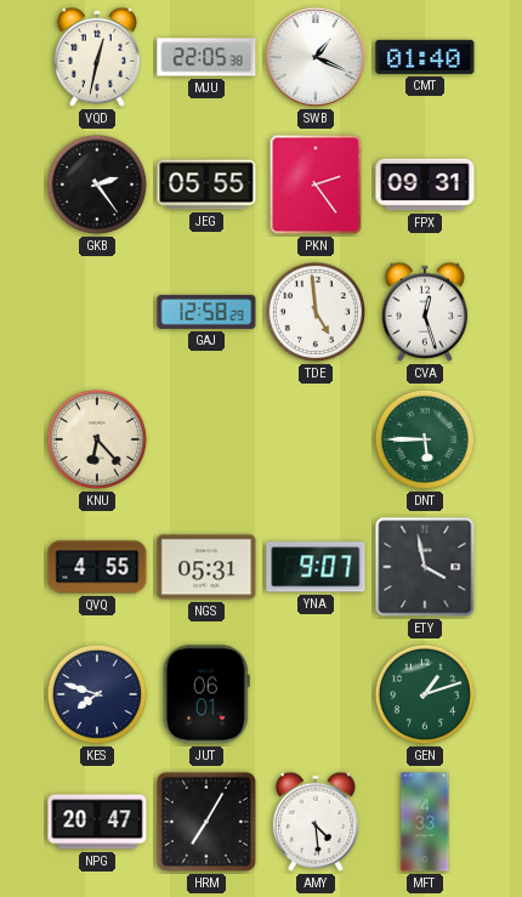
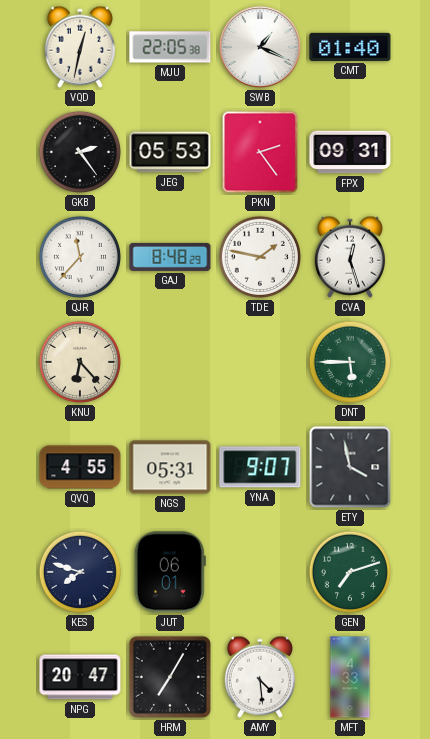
JEG: 05:55 -> 05:53
QJR: none -> 11:37
GAJ: 12:58 -> 8:48
TDE: 4:59 -> 1:47
GEN: 1:12 -> 7:12
